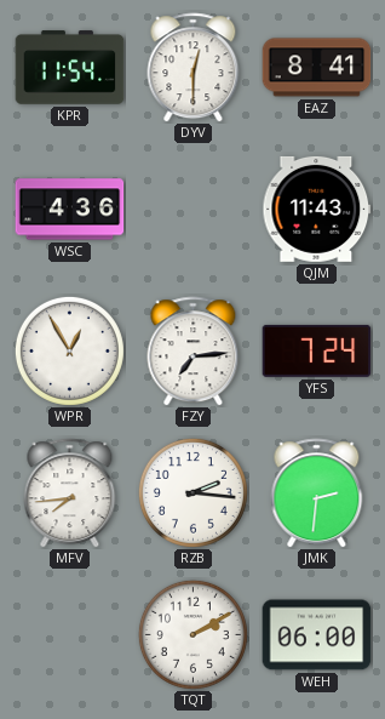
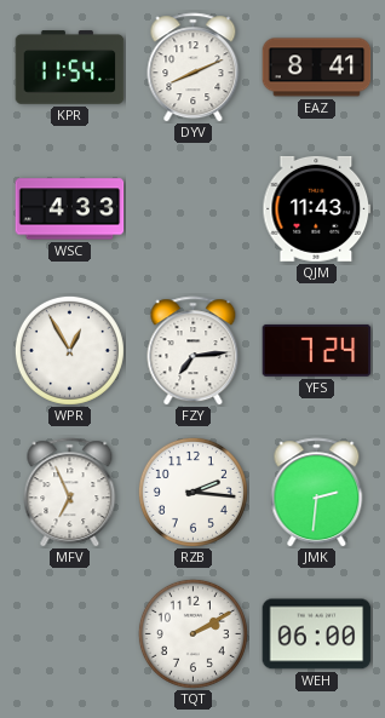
DYV: 12:30 -> 8:11
WSC: 4:36 -> 4:33
MFV: 7:44 -> 6:56
